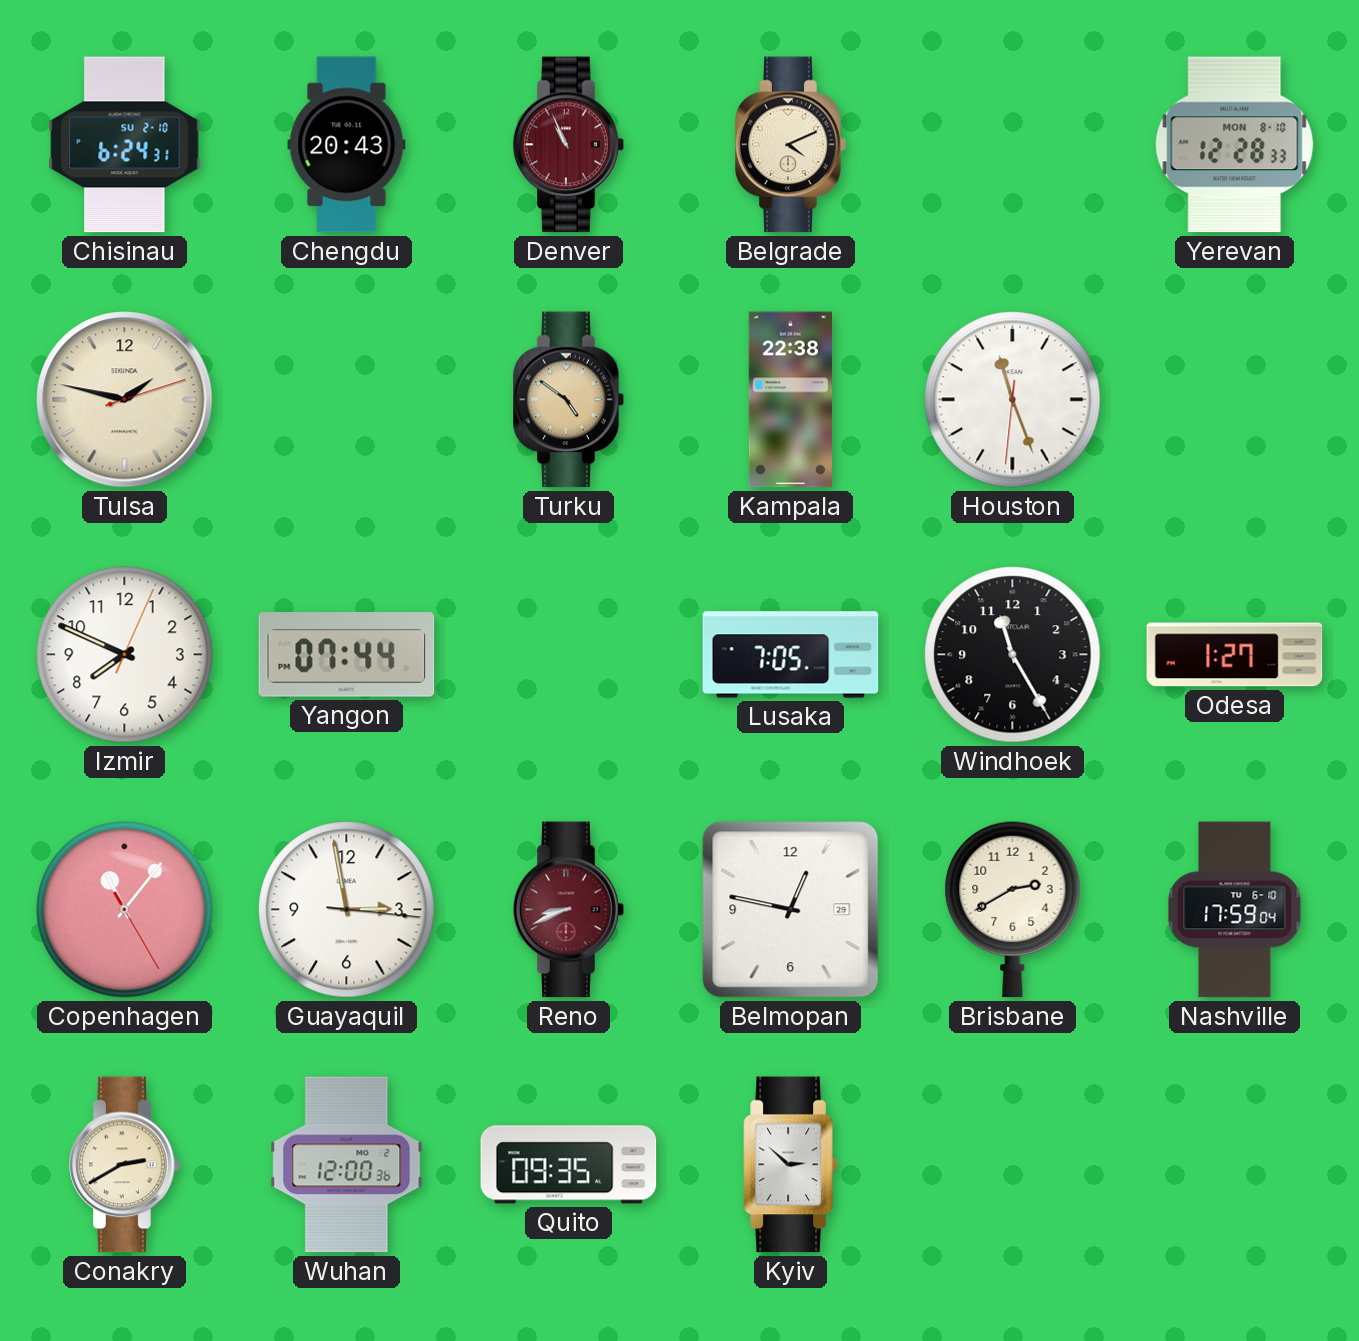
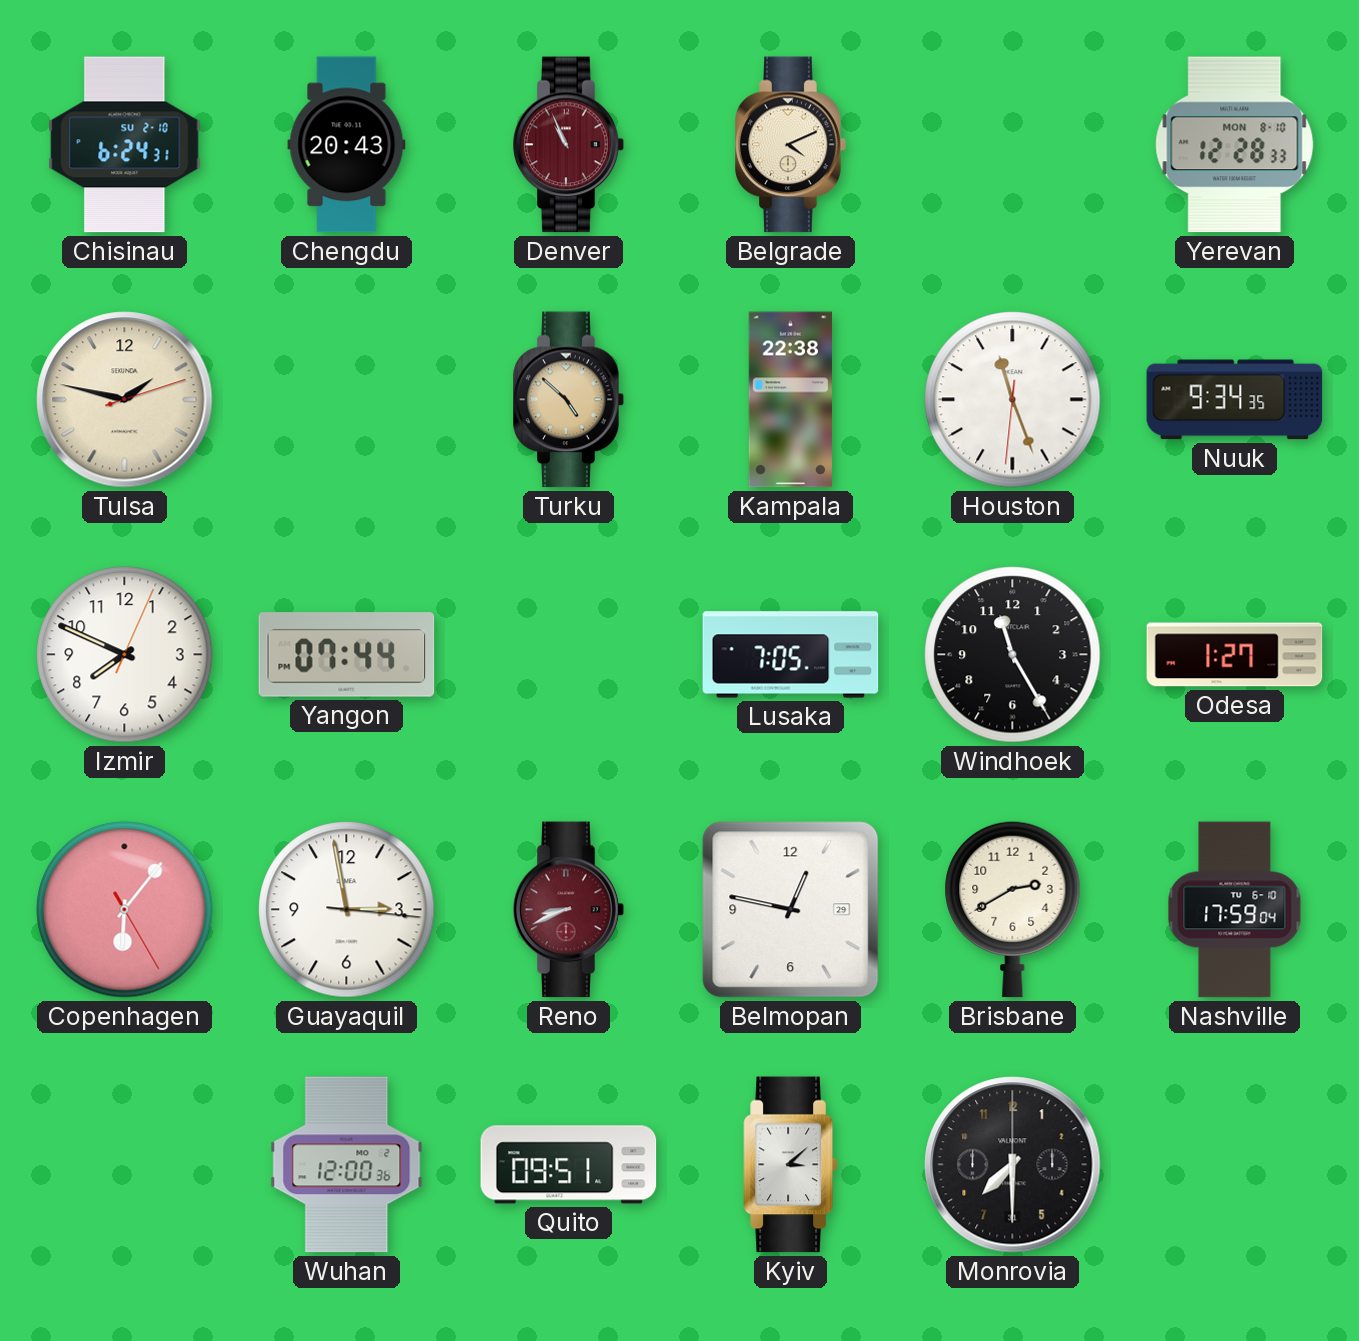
Turku: 4:51 -> 4:52
Nuuk: none -> 9:34
Copenhagen: 11:06 -> 6:06
Conakry: 2:40 -> none
Quito: 09:35 -> 09:51
Kyiv: 2:52 -> 3:08
Monrovia: none -> 7:30
